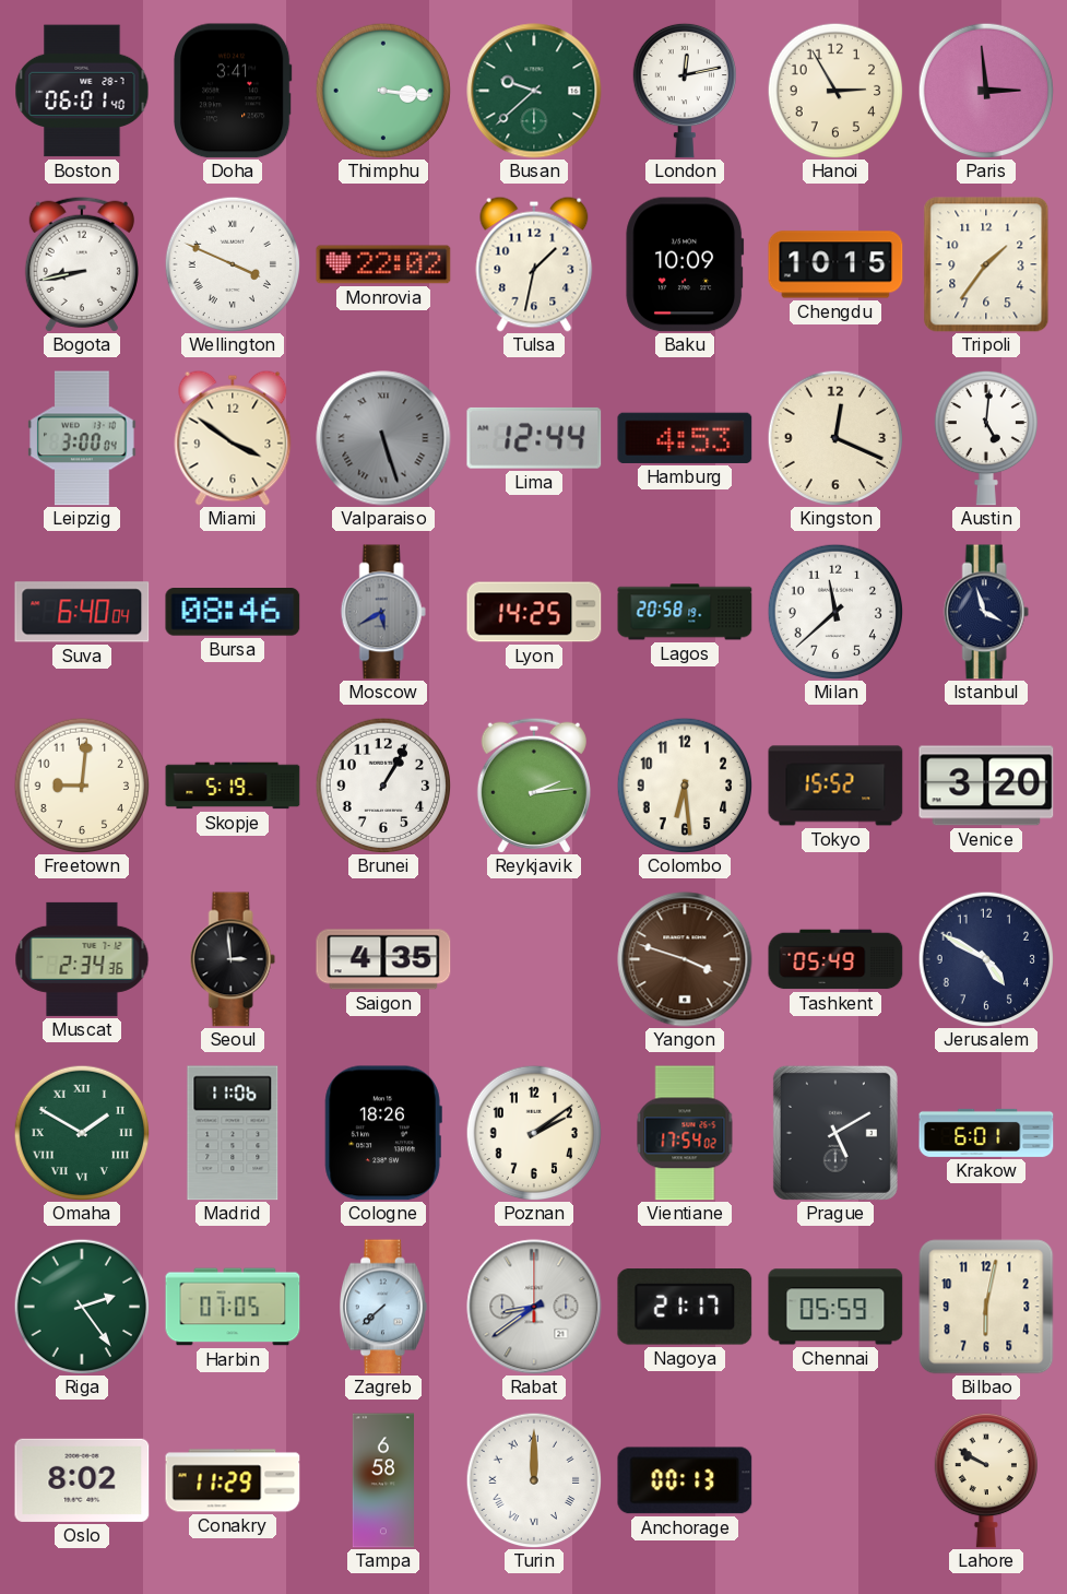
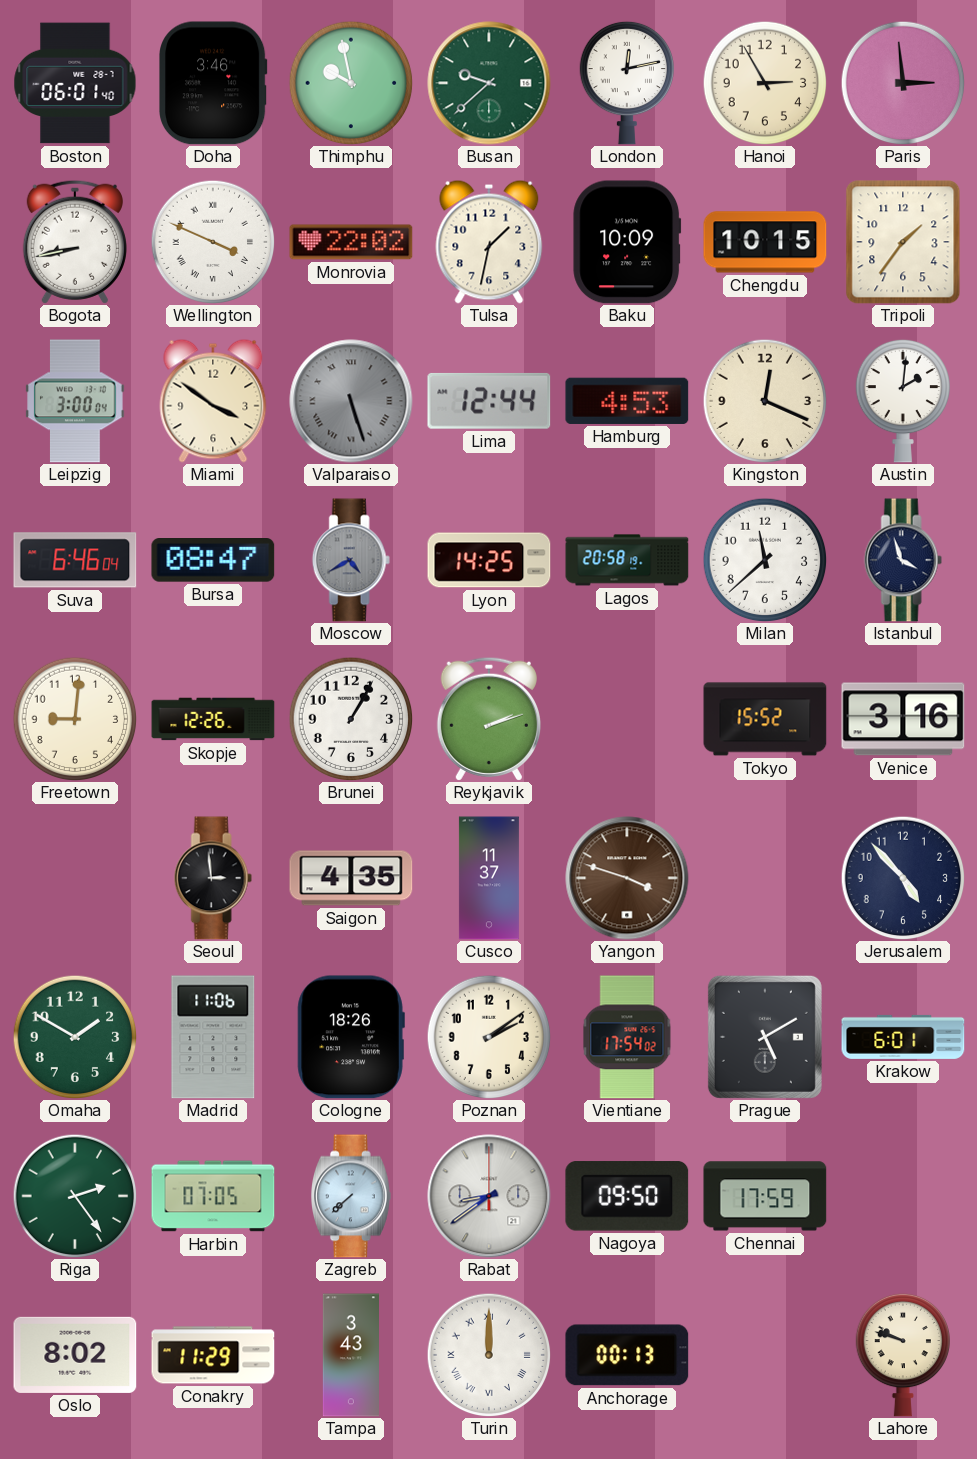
Doha: 3:41 -> 3:46
Thimphu: 3:16 -> 9:58
Austin: 5:01 -> 2:01
Suva: 6:40 -> 6:46
Bursa: 08:46 -> 08:47
Moscow: 5:40 -> 4:40
Skopje: 5:19 -> 12:26
Reykjavik: 2:14 -> 2:12
Colombo: 6:29 -> none
Venice: 3:20 -> 3:16
Muscat: 2:34 -> none
Cusco: none -> 11:37
Tashkent: 05:49 -> none
Jerusalem: 4:50 -> 4:53
Omaha numerals: Roman -> Arabic
Nagoya: 21:17 -> 09:50
Chennai: 05:59 -> 17:59
Bilbao: 6:02 -> none
Tampa: 6:58 -> 3:43
Lahore: 9:50 -> 9:48
